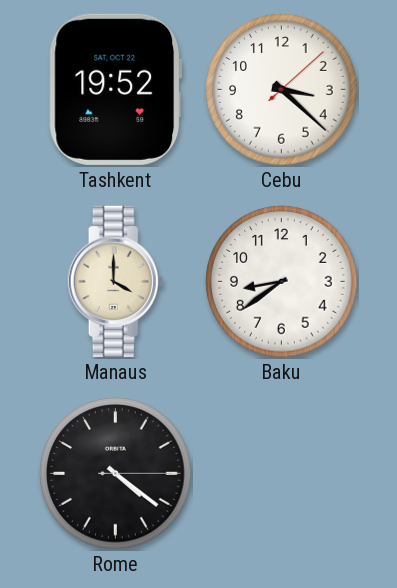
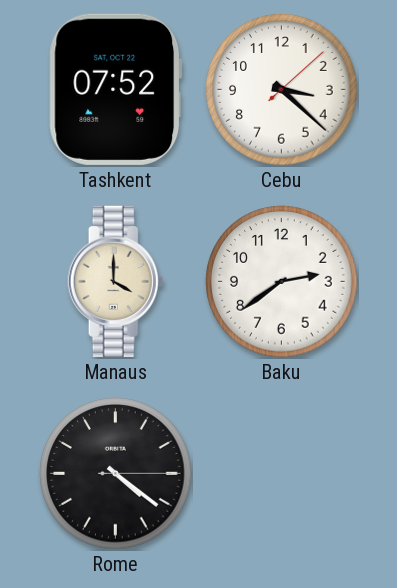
Tashkent: 19:52 -> 07:52
Baku: 8:39 -> 2:39
